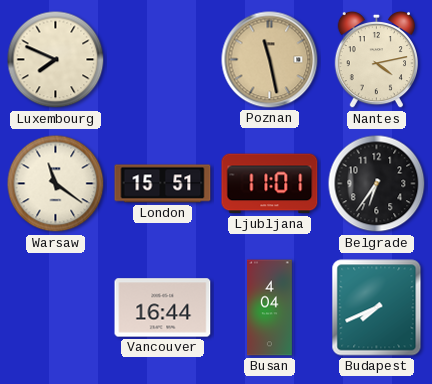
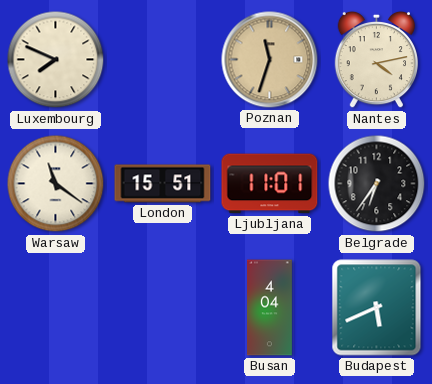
Poznan: 11:28 -> 11:33
Vancouver: 16:44 -> none
Budapest: 7:41 -> 5:41
